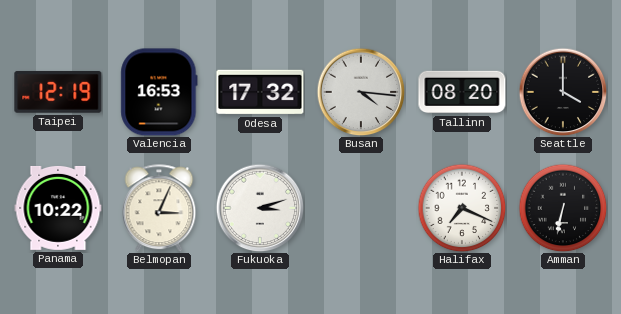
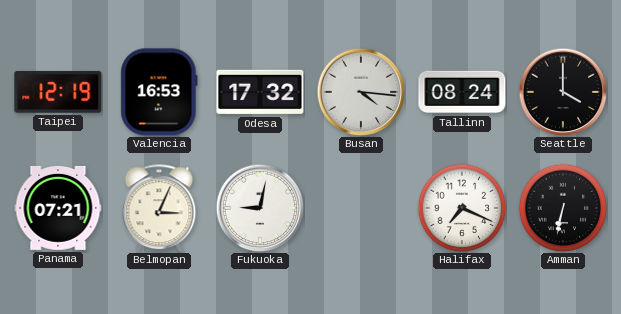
Tallinn: 08:20 -> 08:24
Panama: 10:22 -> 07:21
Fukuoka: 3:12 -> 9:02
